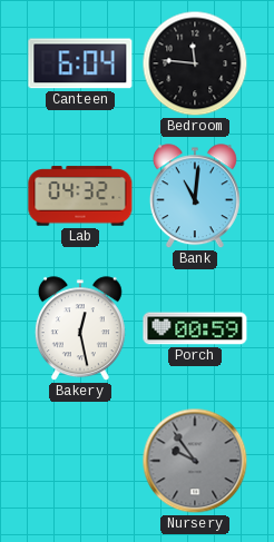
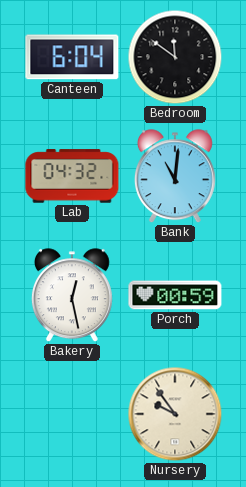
Bedroom: 11:46 -> 11:51
Nursery dial: grey -> cream
